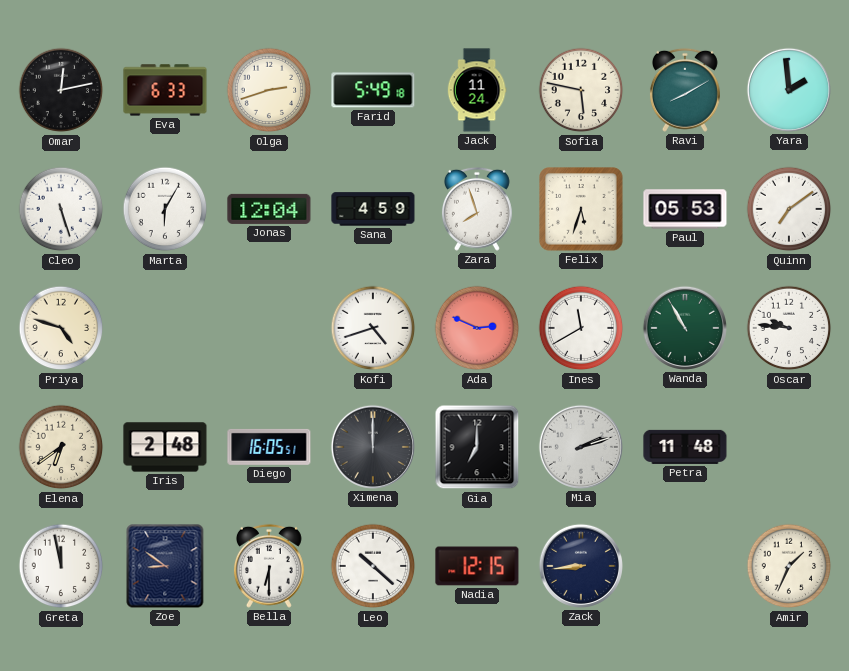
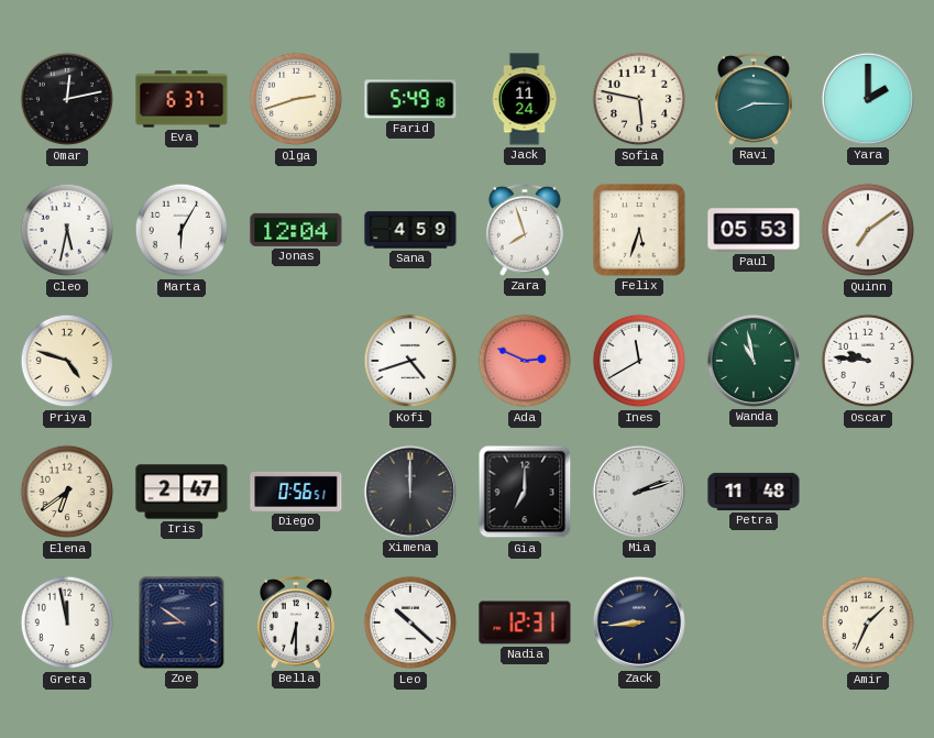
Eva: 6:33 -> 6:37
Ravi: 8:10 -> 8:15
Yara: 1:59 -> 2:00
Cleo: 5:27 -> 5:32
Wanda: 10:55 -> 10:58
Iris: 2:48 -> 2:47
Diego: 16:05 -> 0:56
Nadia: 12:15 -> 12:31
